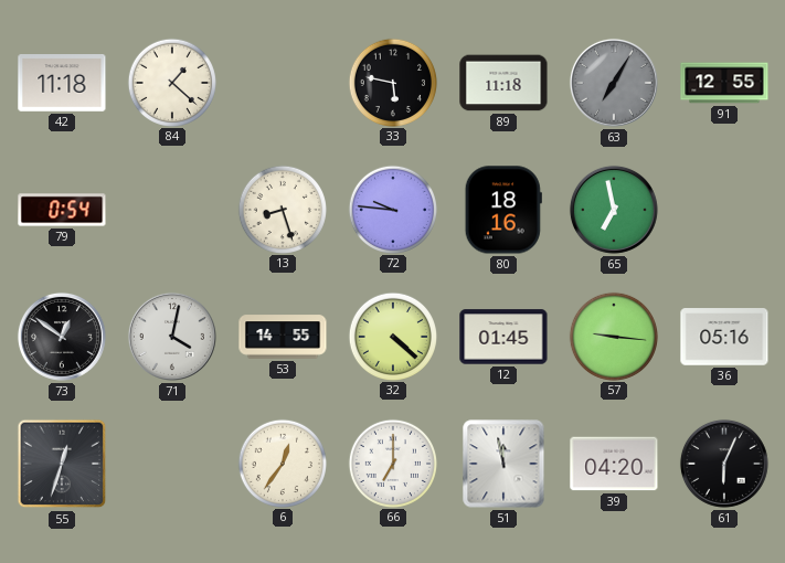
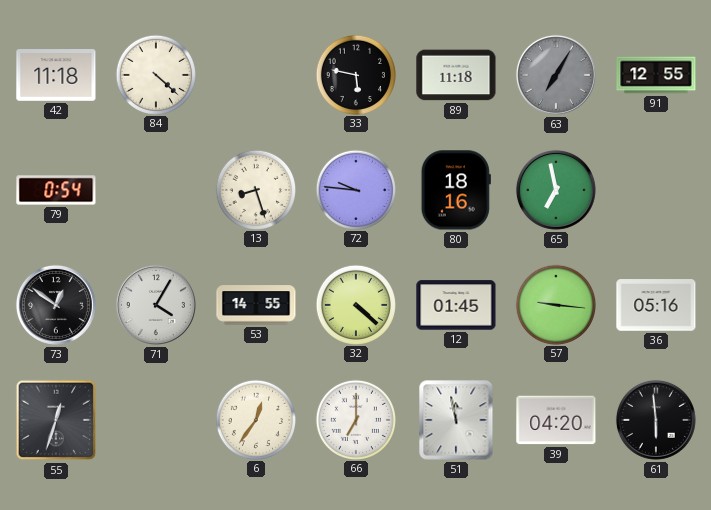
84: 1:22 -> 4:22
71: 4:02 -> 4:05
61: 6:04 -> 5:59
